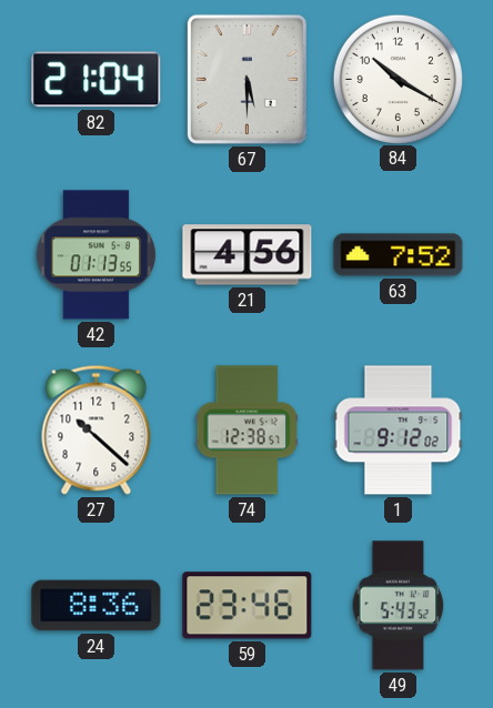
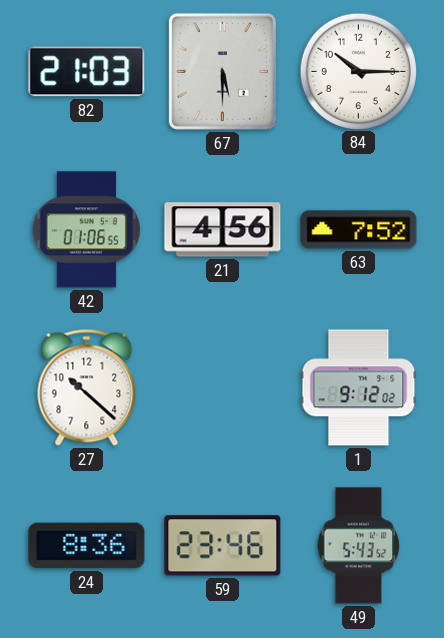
82: 21:04 -> 21:03
84: 10:20 -> 10:15
42: 01:13 -> 01:06
74: 12:38 -> none
